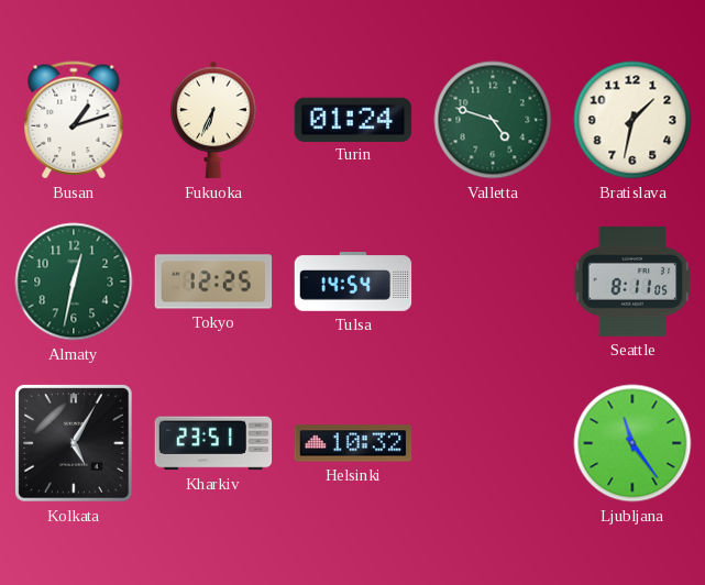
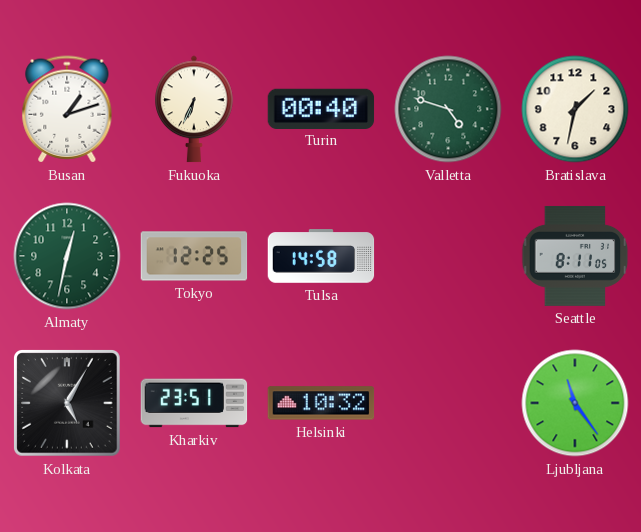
Turin: 01:24 -> 00:40
Tulsa: 14:54 -> 14:58
